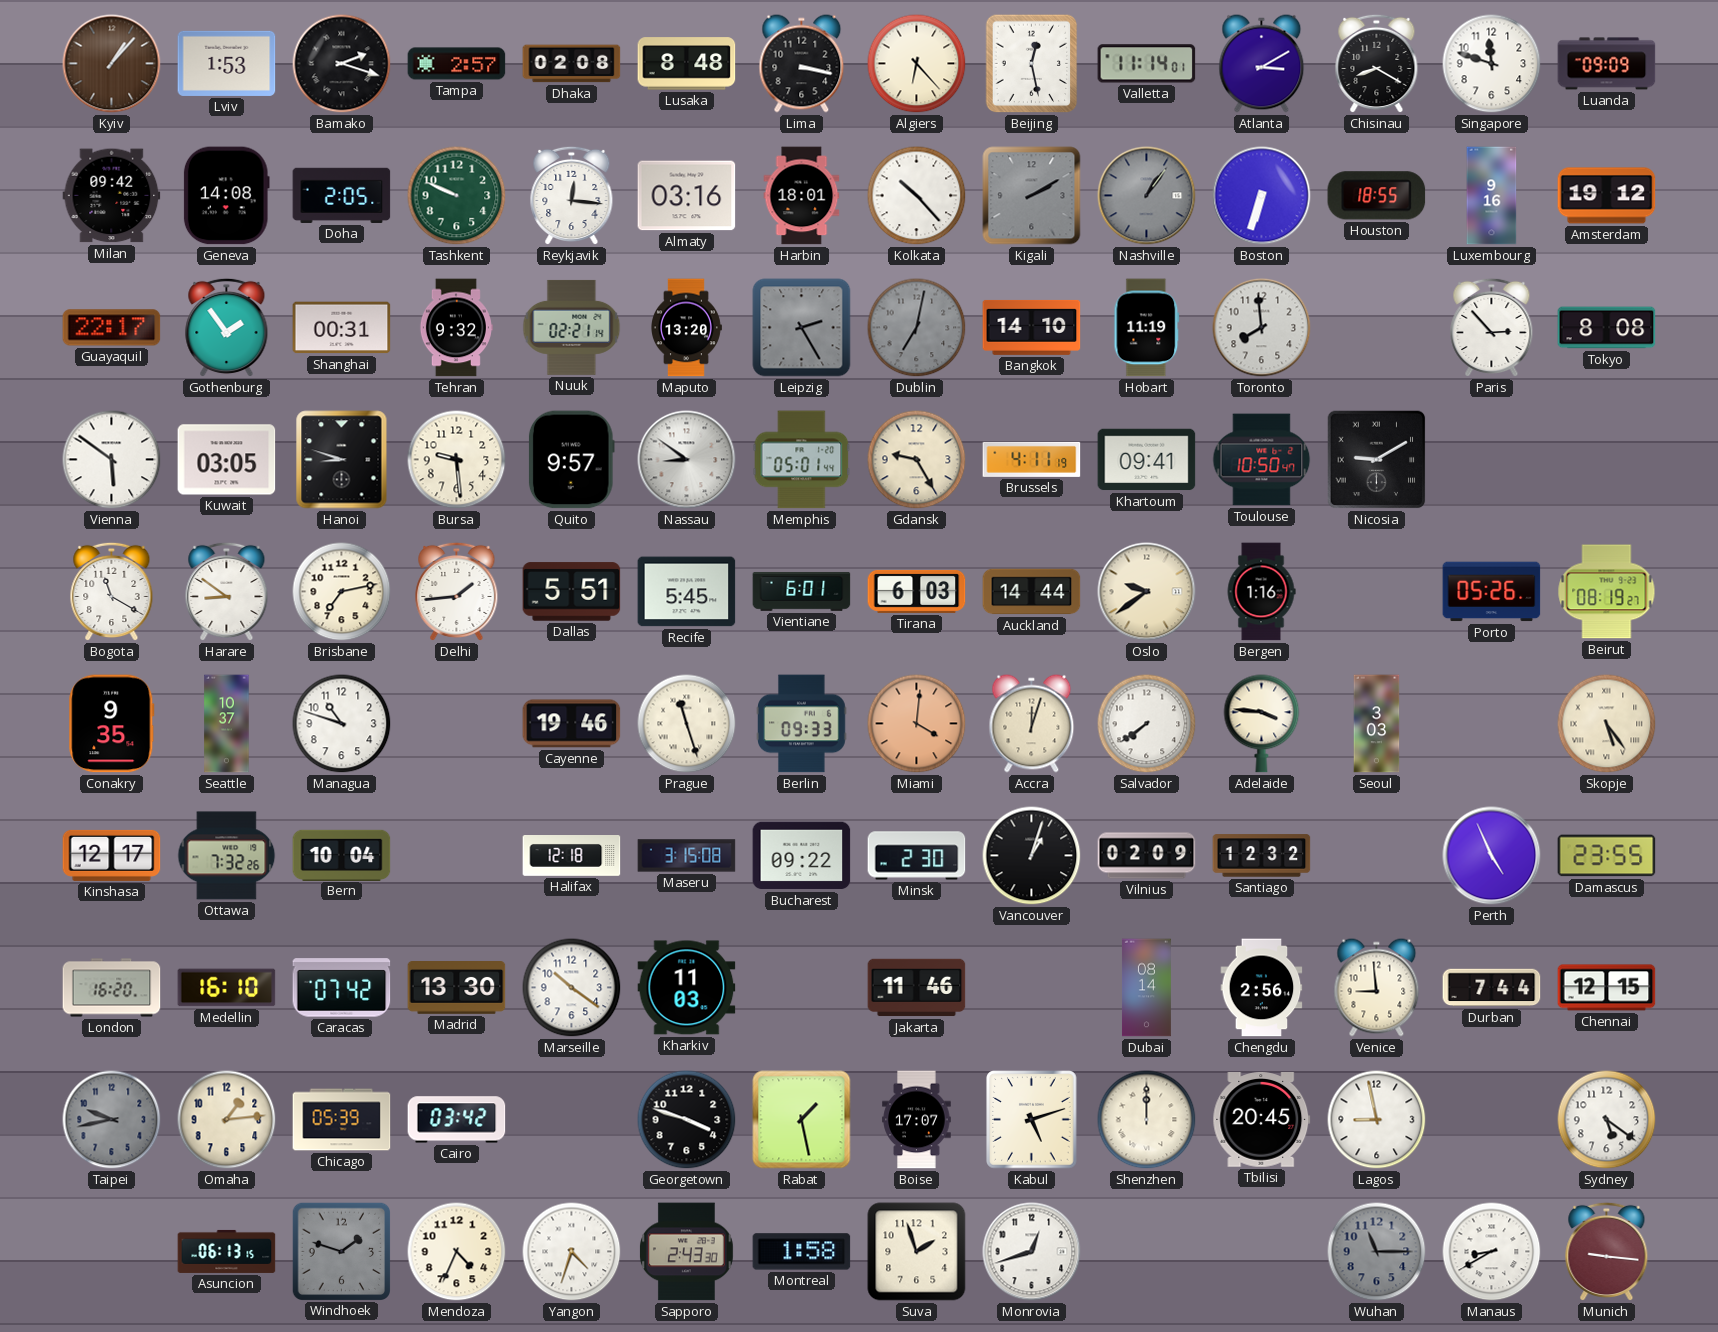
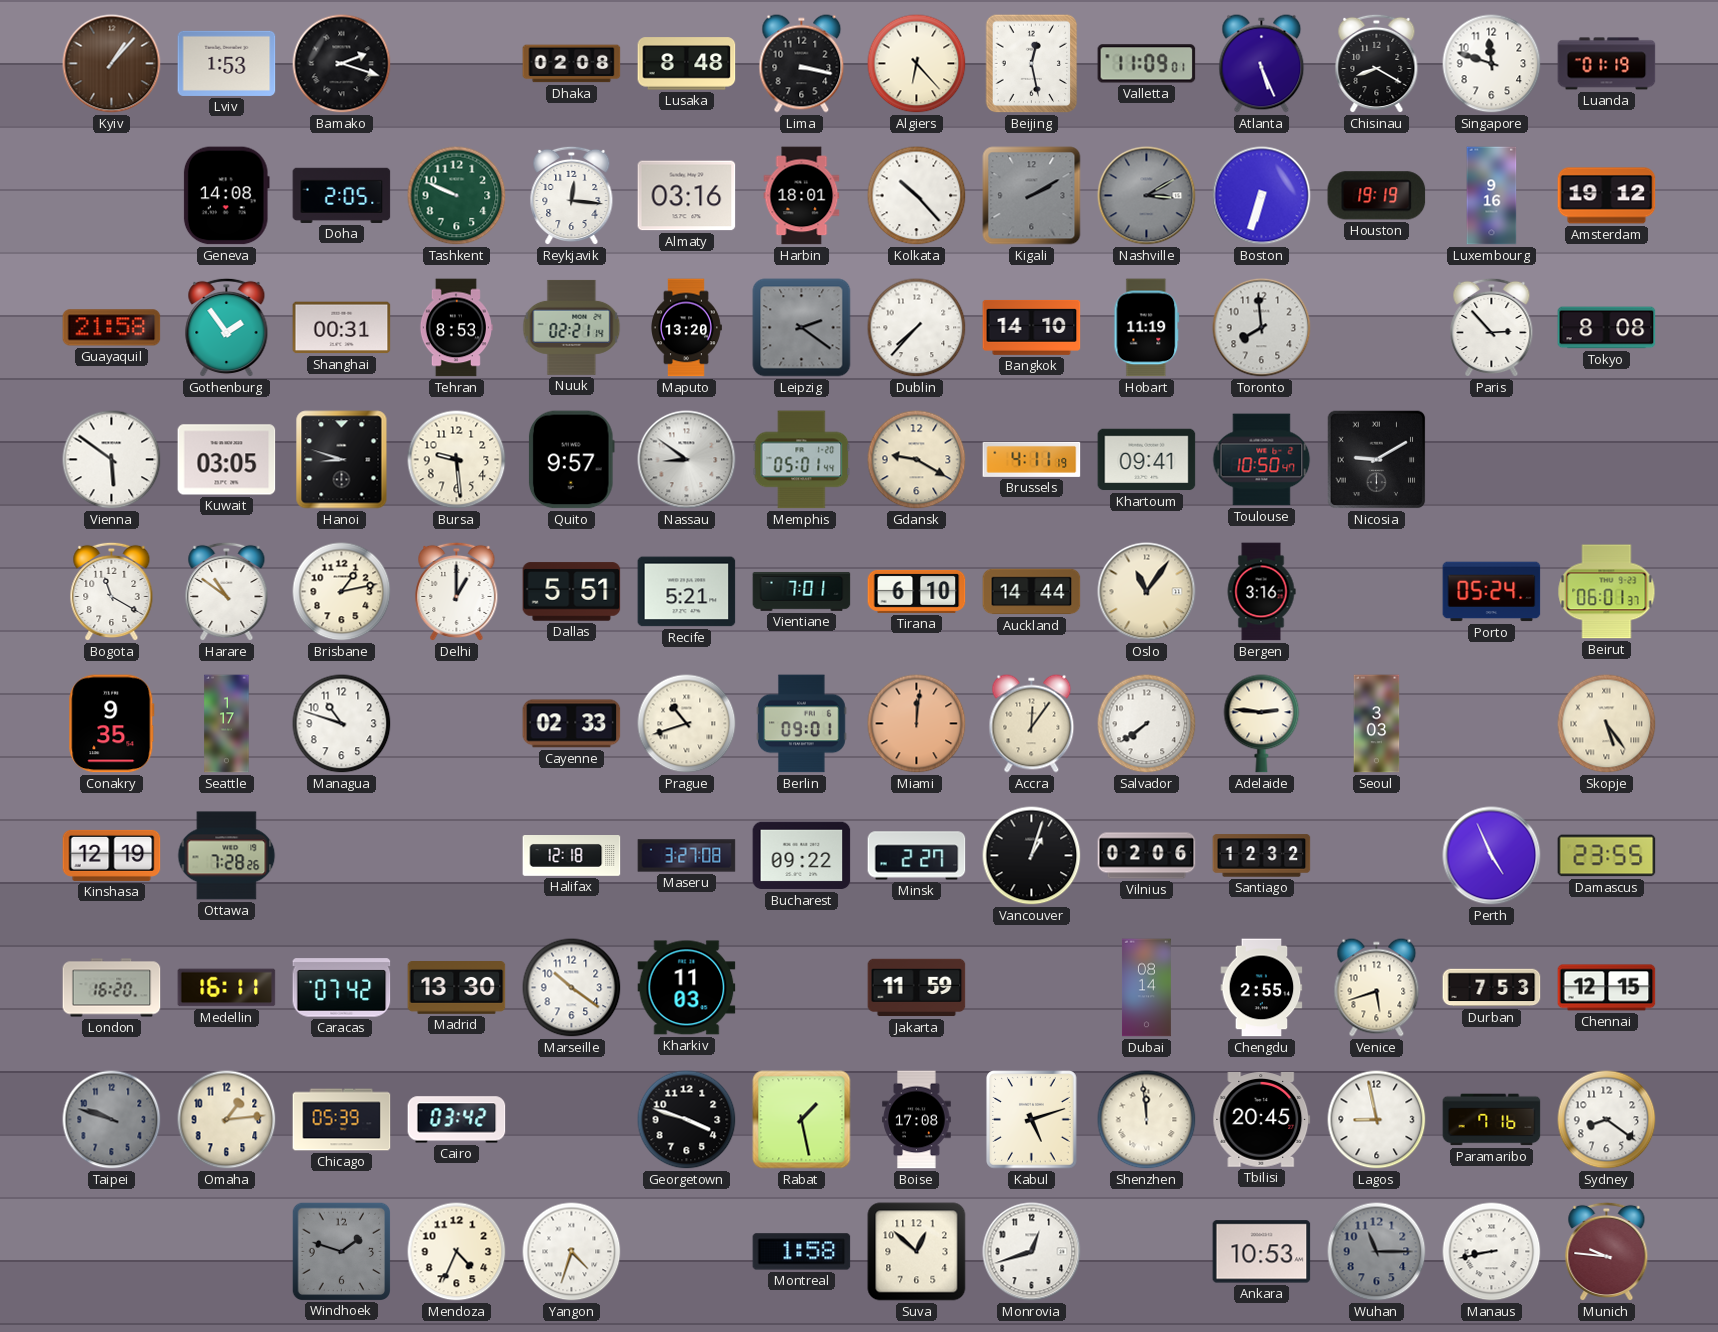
Tampa: 2:57 -> none
Valletta: 11:14 -> 11:09
Atlanta: 3:10 -> 5:26
Luanda: 09:09 -> 01:19
Milan: 09:42 -> none
Nashville: 1:06 -> 3:10
Houston: 18:55 -> 19:19
Guayaquil: 22:17 -> 21:58
Tehran: 9:32 -> 8:53
Leipzig: 2:25 -> 2:21
Dublin: 7:02 -> 7:37
Dublin dial: grey -> white
Gdansk: 9:25 -> 9:20
Harare: 8:51 -> 10:51
Brisbane: 7:13 -> 1:13
Delhi: 1:44 -> 1:00
Recife: 5:45 -> 5:21
Vientiane: 6:01 -> 7:01
Tirana: 6:03 -> 6:10
Oslo: 9:39 -> 11:06
Bergen: 1:16 -> 3:16
Porto: 05:26 -> 05:24
Beirut: 08:19 -> 06:01
Seattle: 10:37 -> 1:17
Cayenne: 19:46 -> 02:33
Prague: 11:27 -> 10:42
Berlin: 09:33 -> 09:01
Miami: 4:01 -> 12:01
Accra: 12:03 -> 12:06
Adelaide: 3:46 -> 2:46
Kinshasa: 12:17 -> 12:19
Ottawa: 7:32 -> 7:28
Bern: 10:04 -> none
Maseru: 3:15 -> 3:27
Minsk: 2:30 -> 2:27
Vilnius: 02:09 -> 02:06
Medellin: 16:10 -> 16:11
Jakarta: 11:46 -> 11:59
Chengdu: 2:56 -> 2:55
Venice: 8:59 -> 5:42
Durban: 7:44 -> 7:53
Taipei: 9:43 -> 9:48
Boise: 17:07 -> 17:08
Shenzhen: 12:00 -> 11:59
Paramaribo: none -> 7:16
Sydney: 5:21 -> 8:21
Asuncion: 06:13 -> none
Sapporo: 2:43 -> none
Suva: 1:57 -> 12:52
Ankara: none -> 10:53
Manaus: 8:40 -> 8:43
Munich: 9:16 -> 9:46
